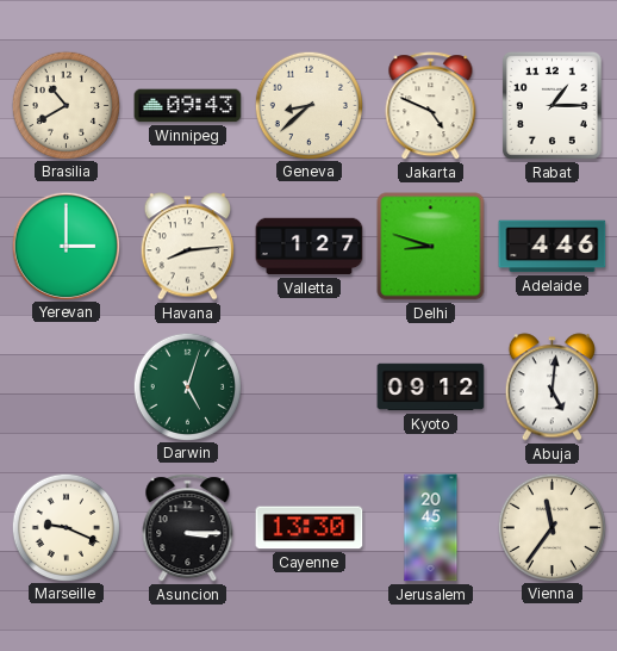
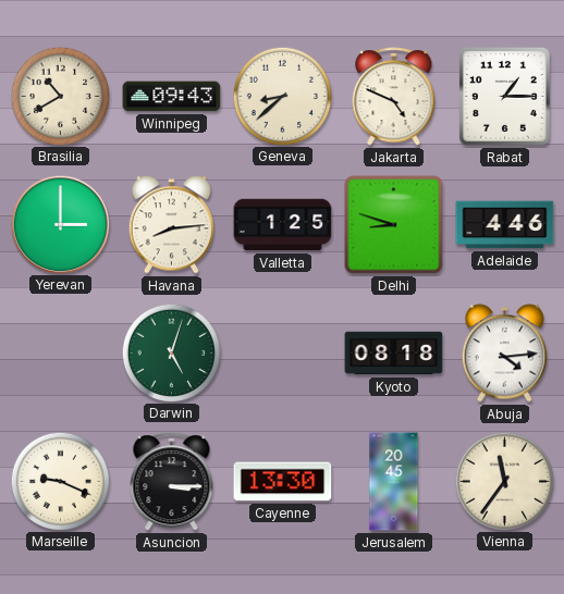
Valletta: 1:27 -> 1:25
Kyoto: 09:12 -> 08:18
Abuja: 5:01 -> 4:14
